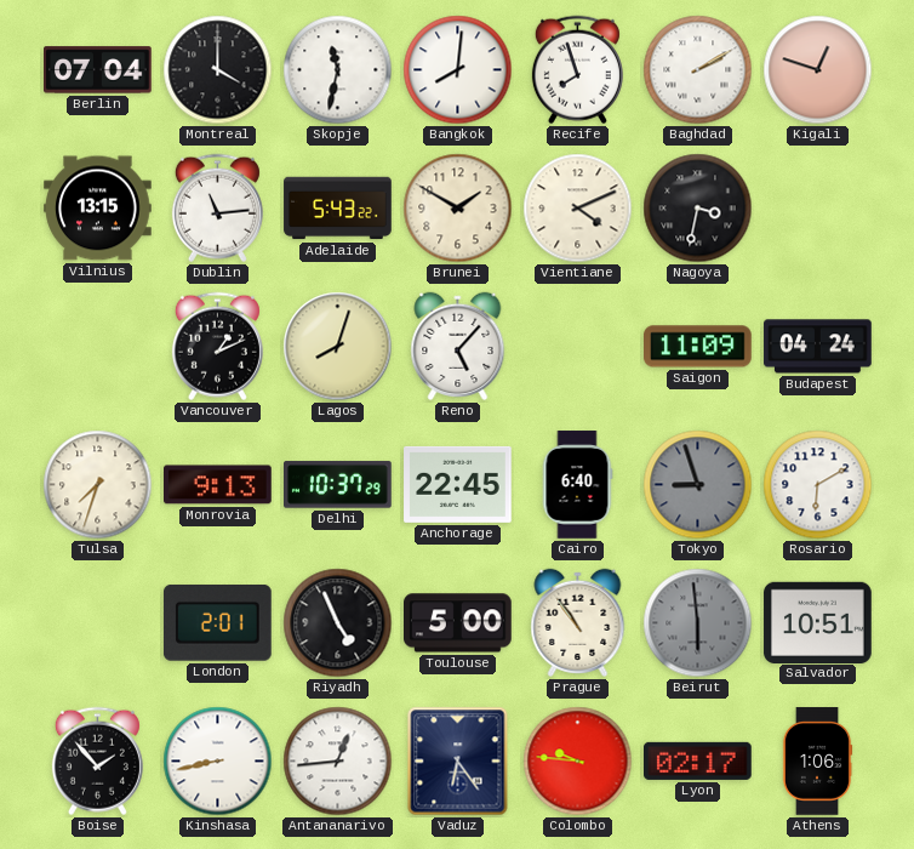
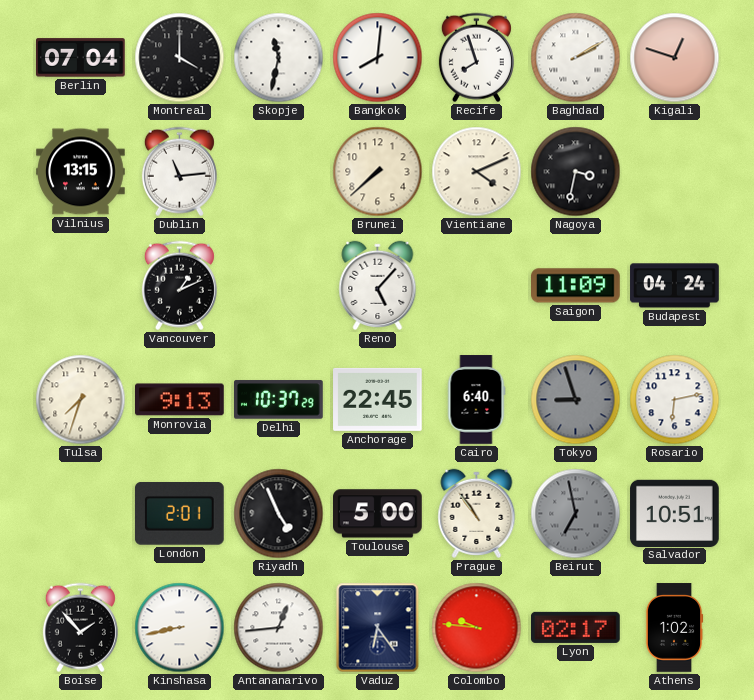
Adelaide: 5:43 -> none
Brunei: 1:50 -> 7:38
Lagos: 8:03 -> none
Rosario: 6:10 -> 6:13
Beirut: 5:59 -> 6:58
Athens: 1:06 -> 1:02
